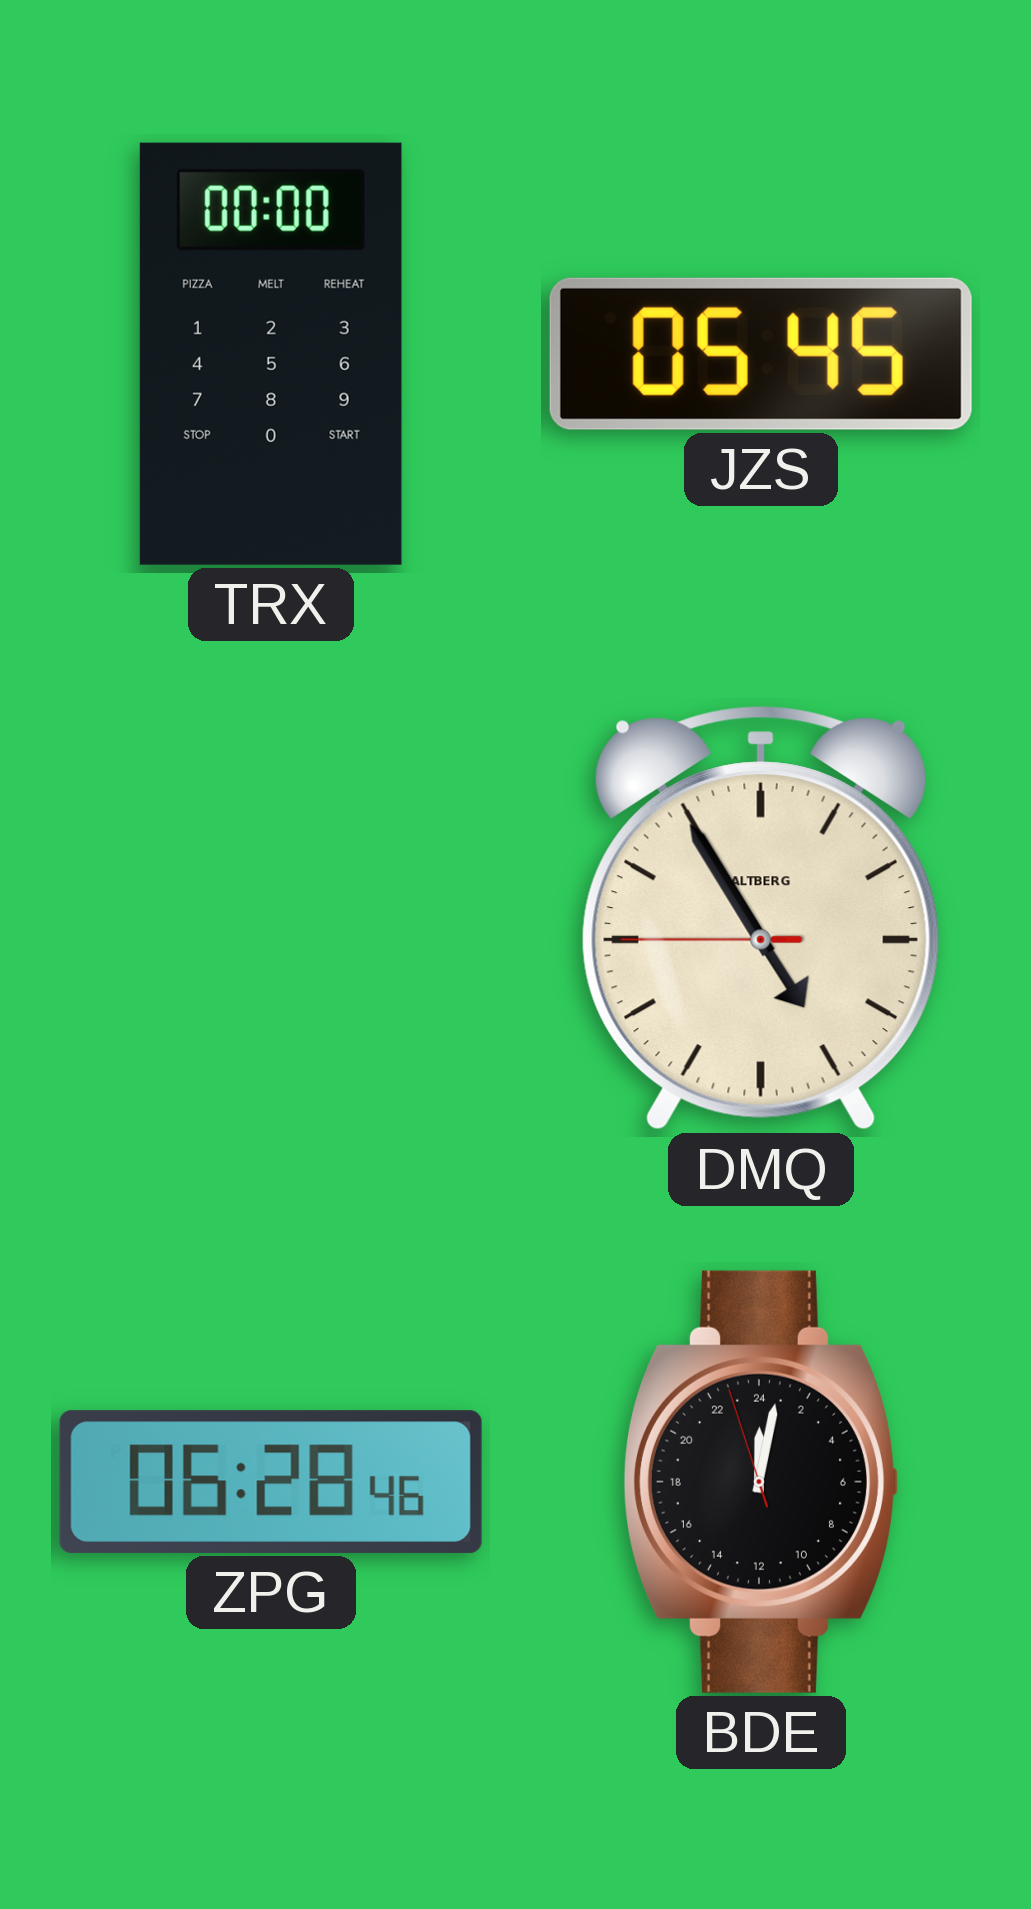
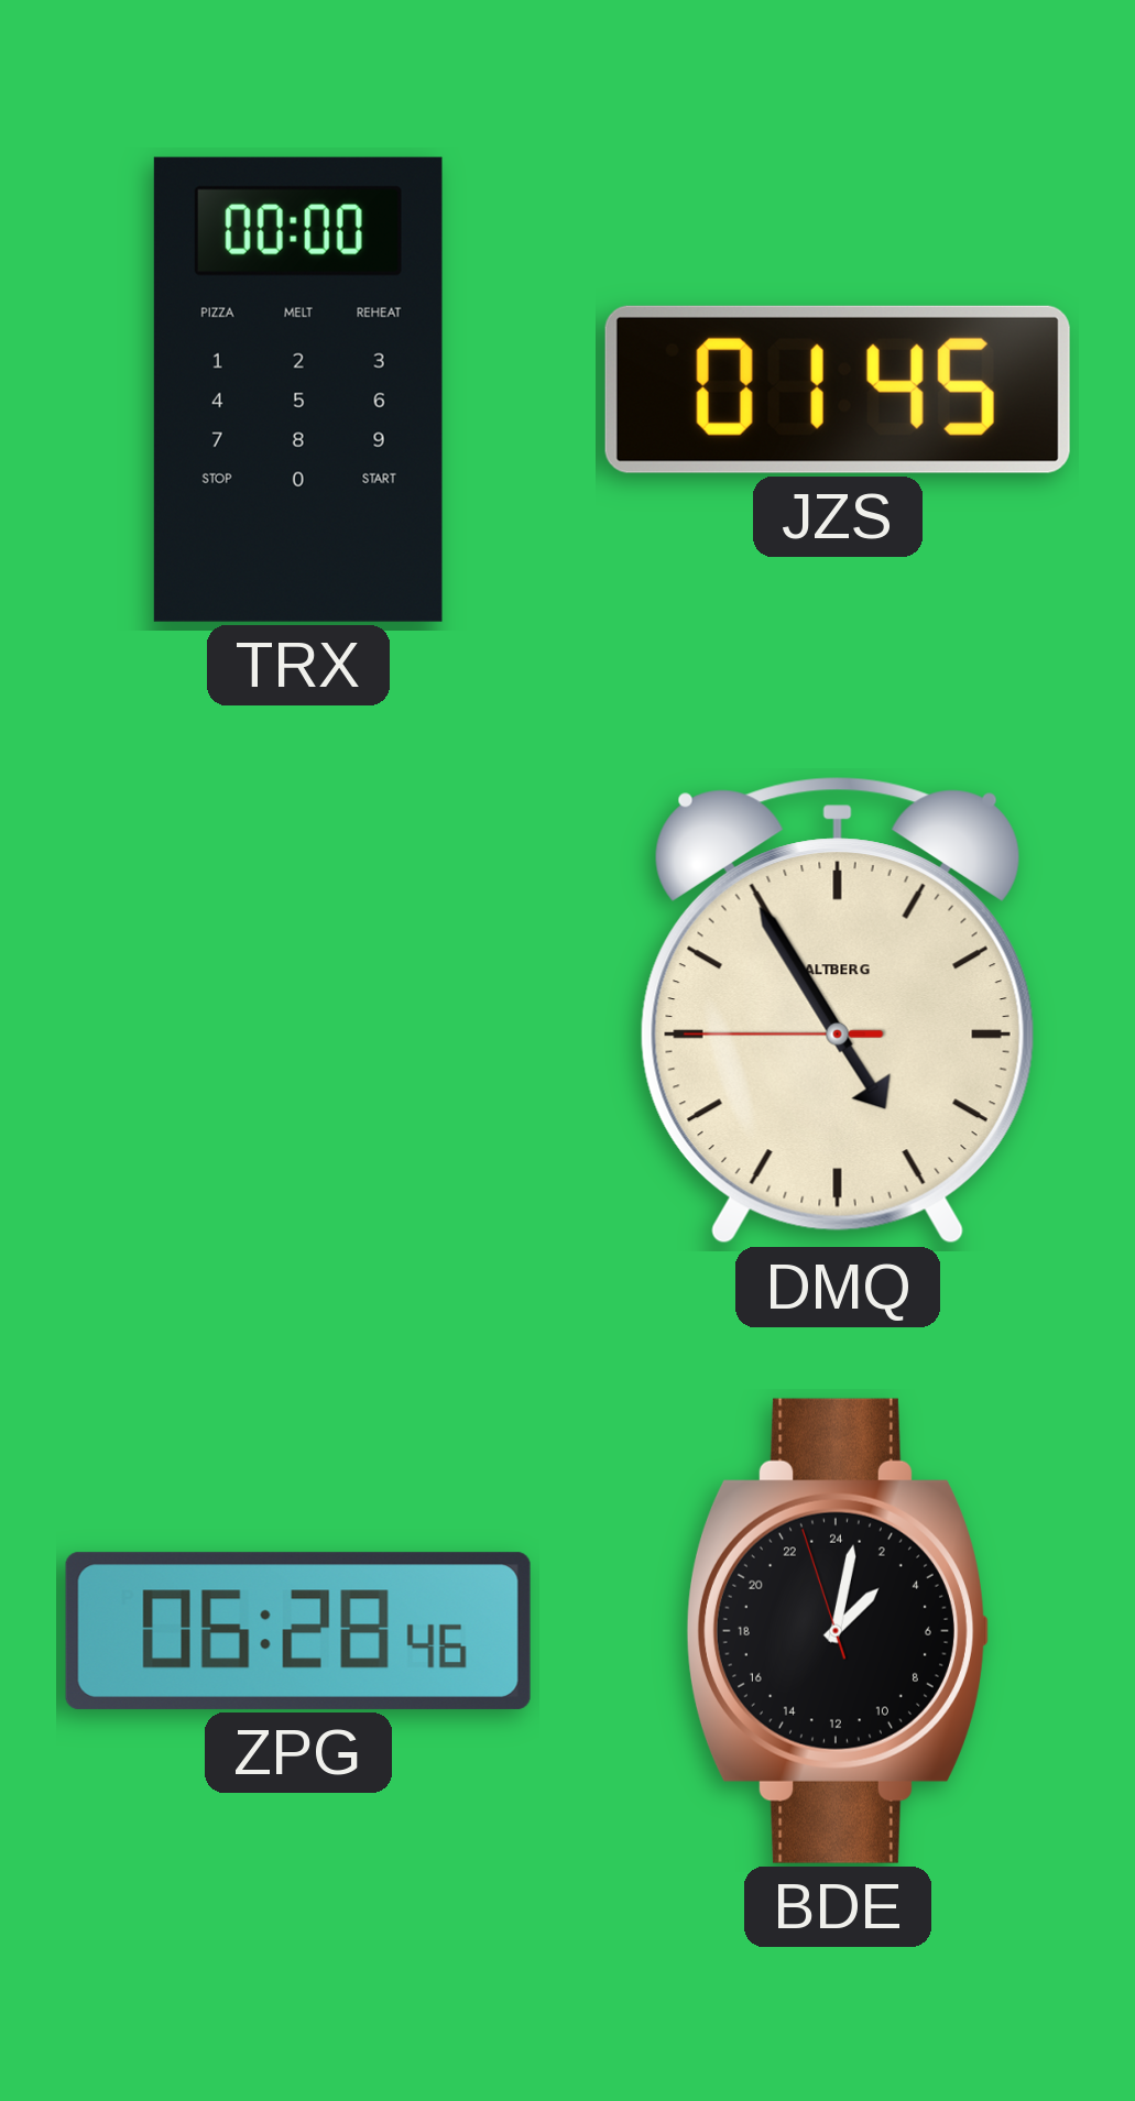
JZS: 05:45 -> 01:45
BDE: 0:01 -> 3:01
